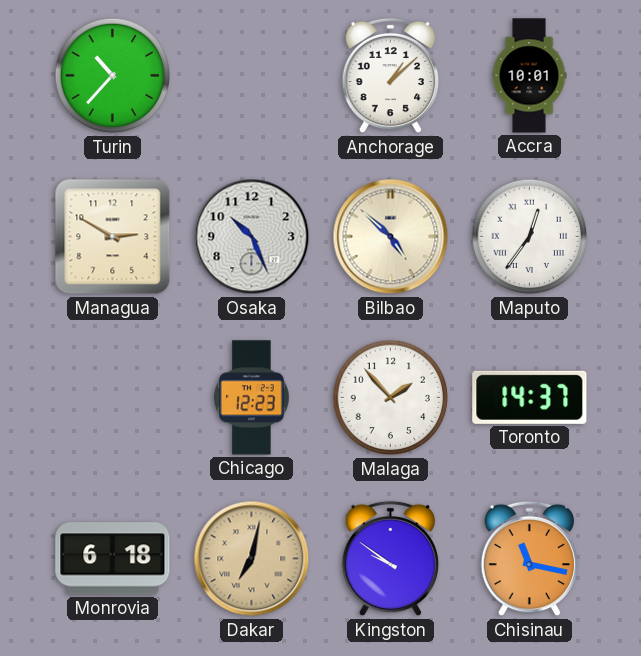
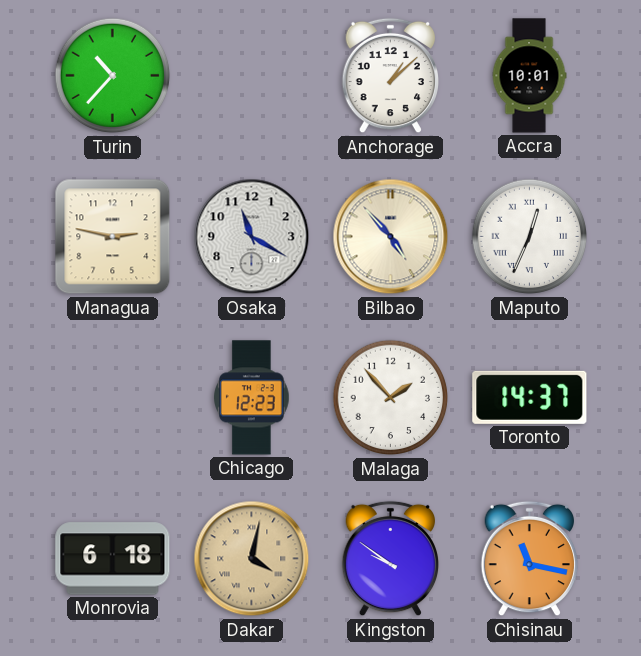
Managua: 2:50 -> 2:47
Osaka: 10:26 -> 11:20
Bilbao: 4:52 -> 4:53
Maputo: 12:36 -> 12:34
Dakar: 7:02 -> 4:02
